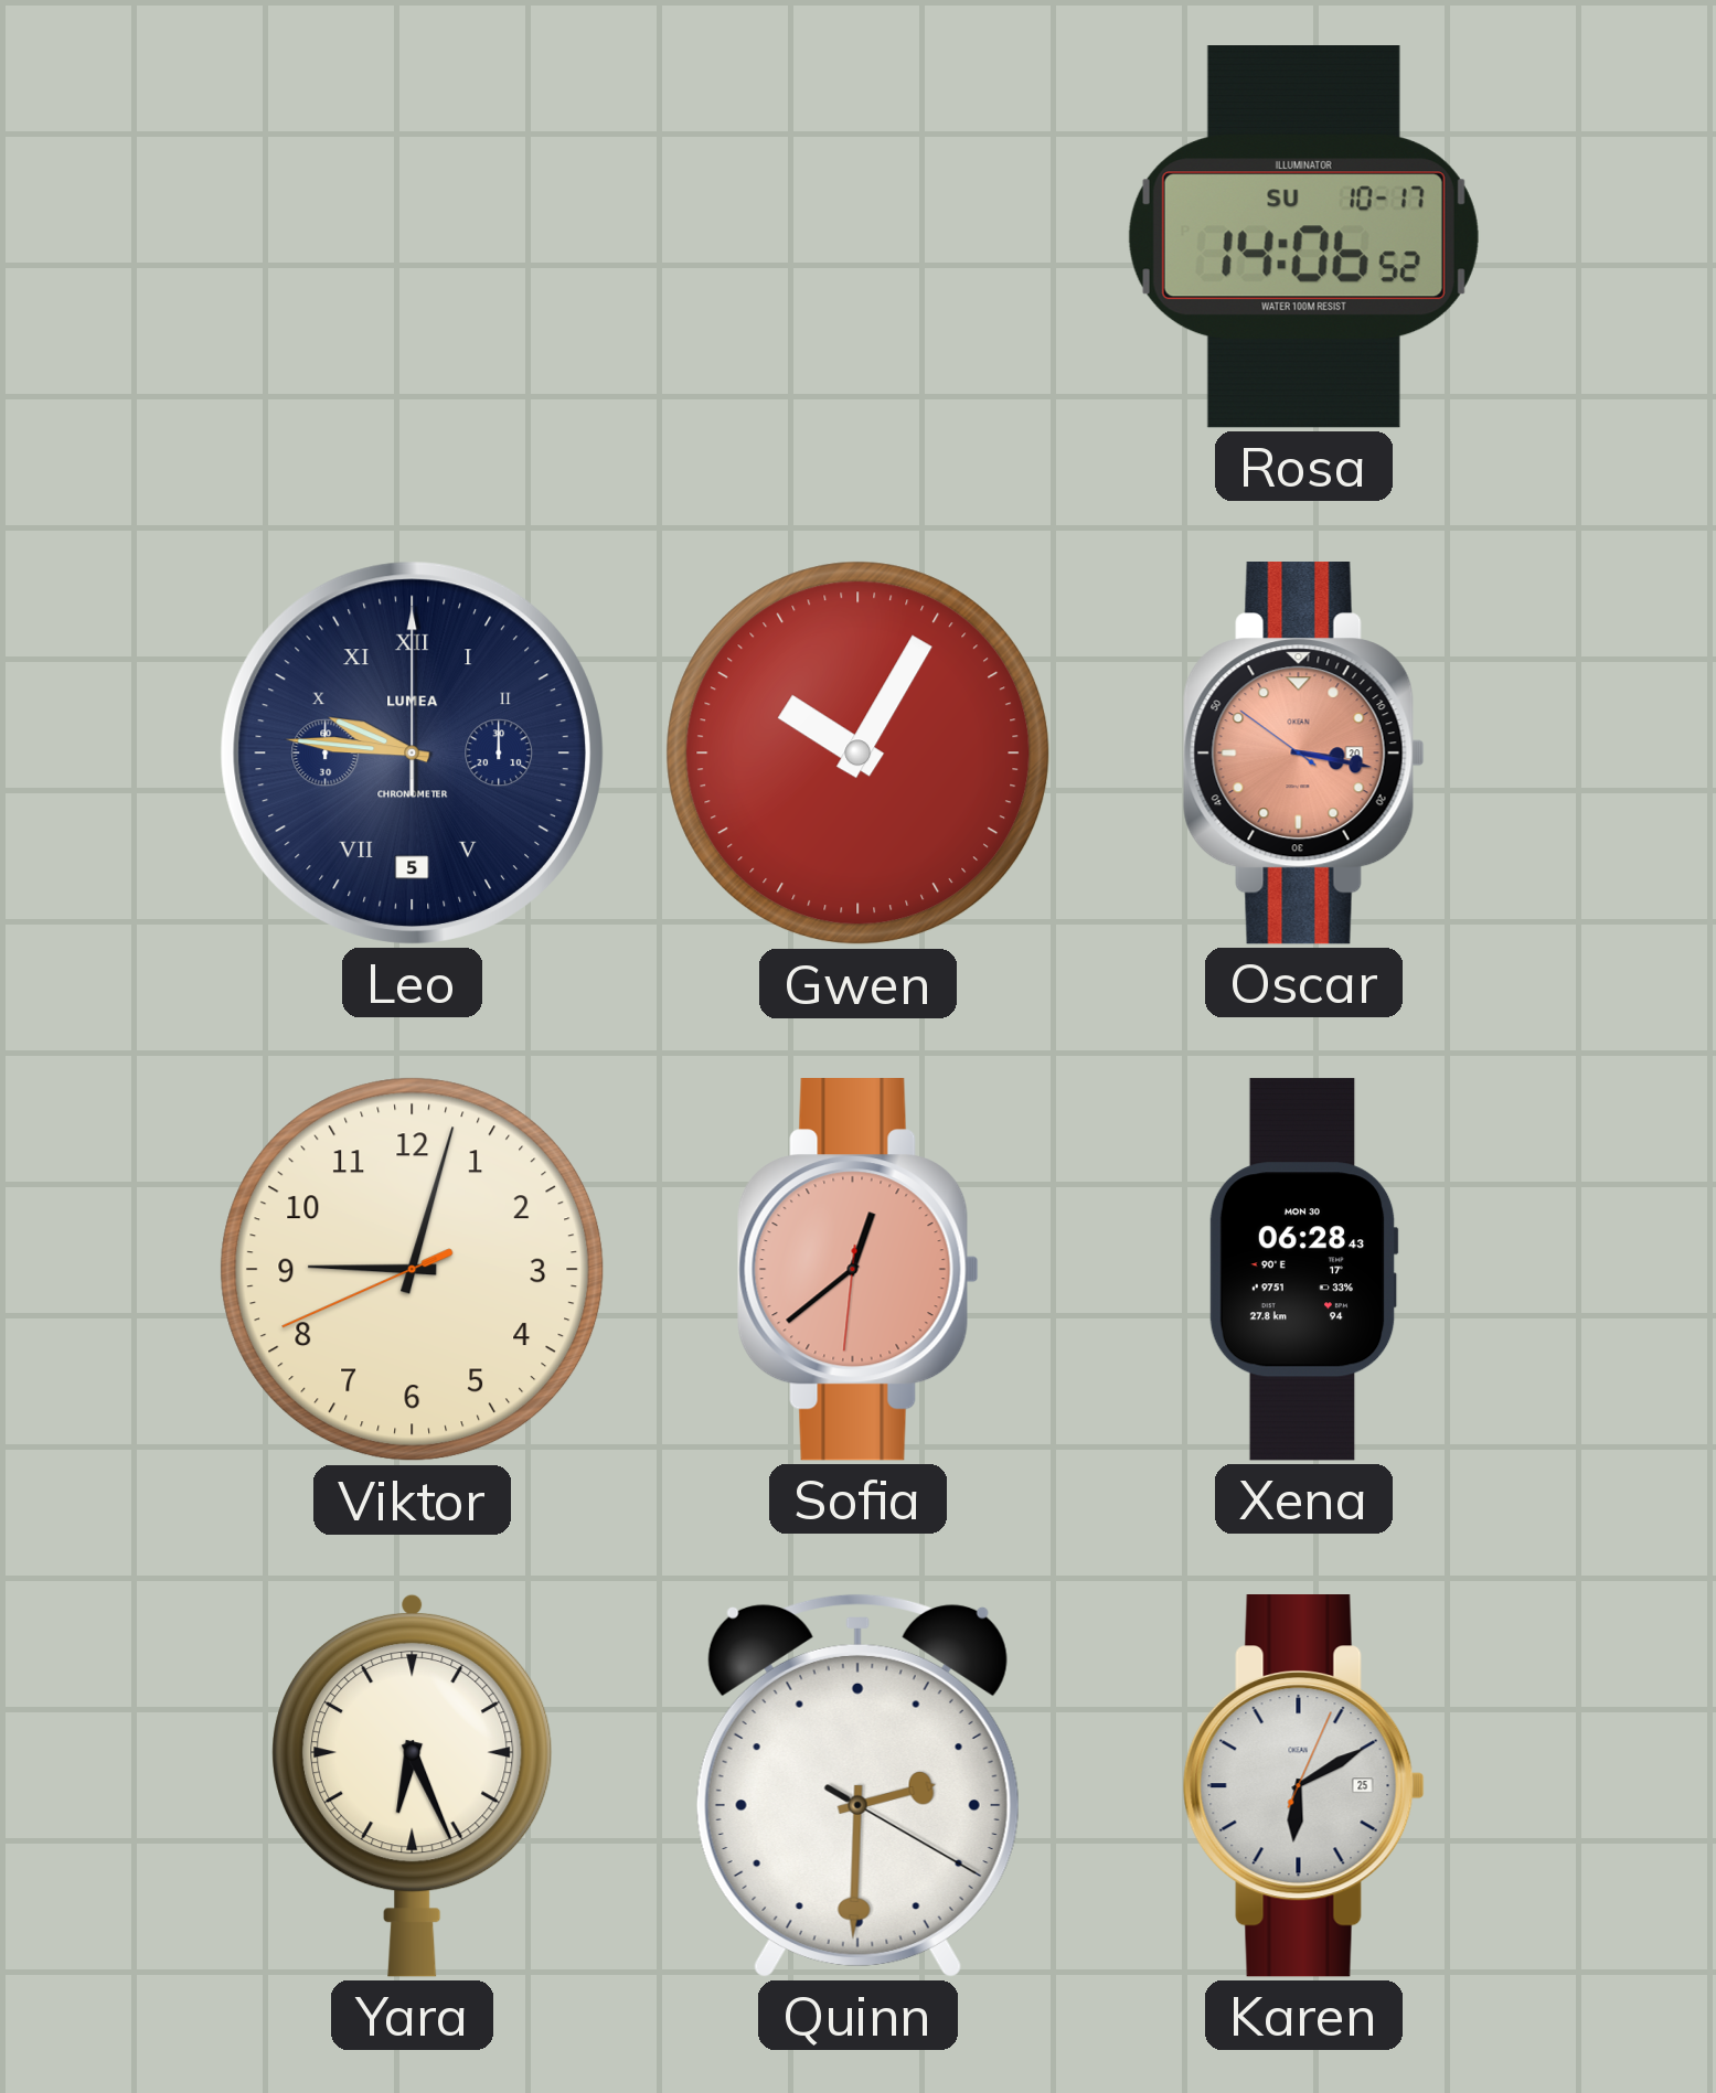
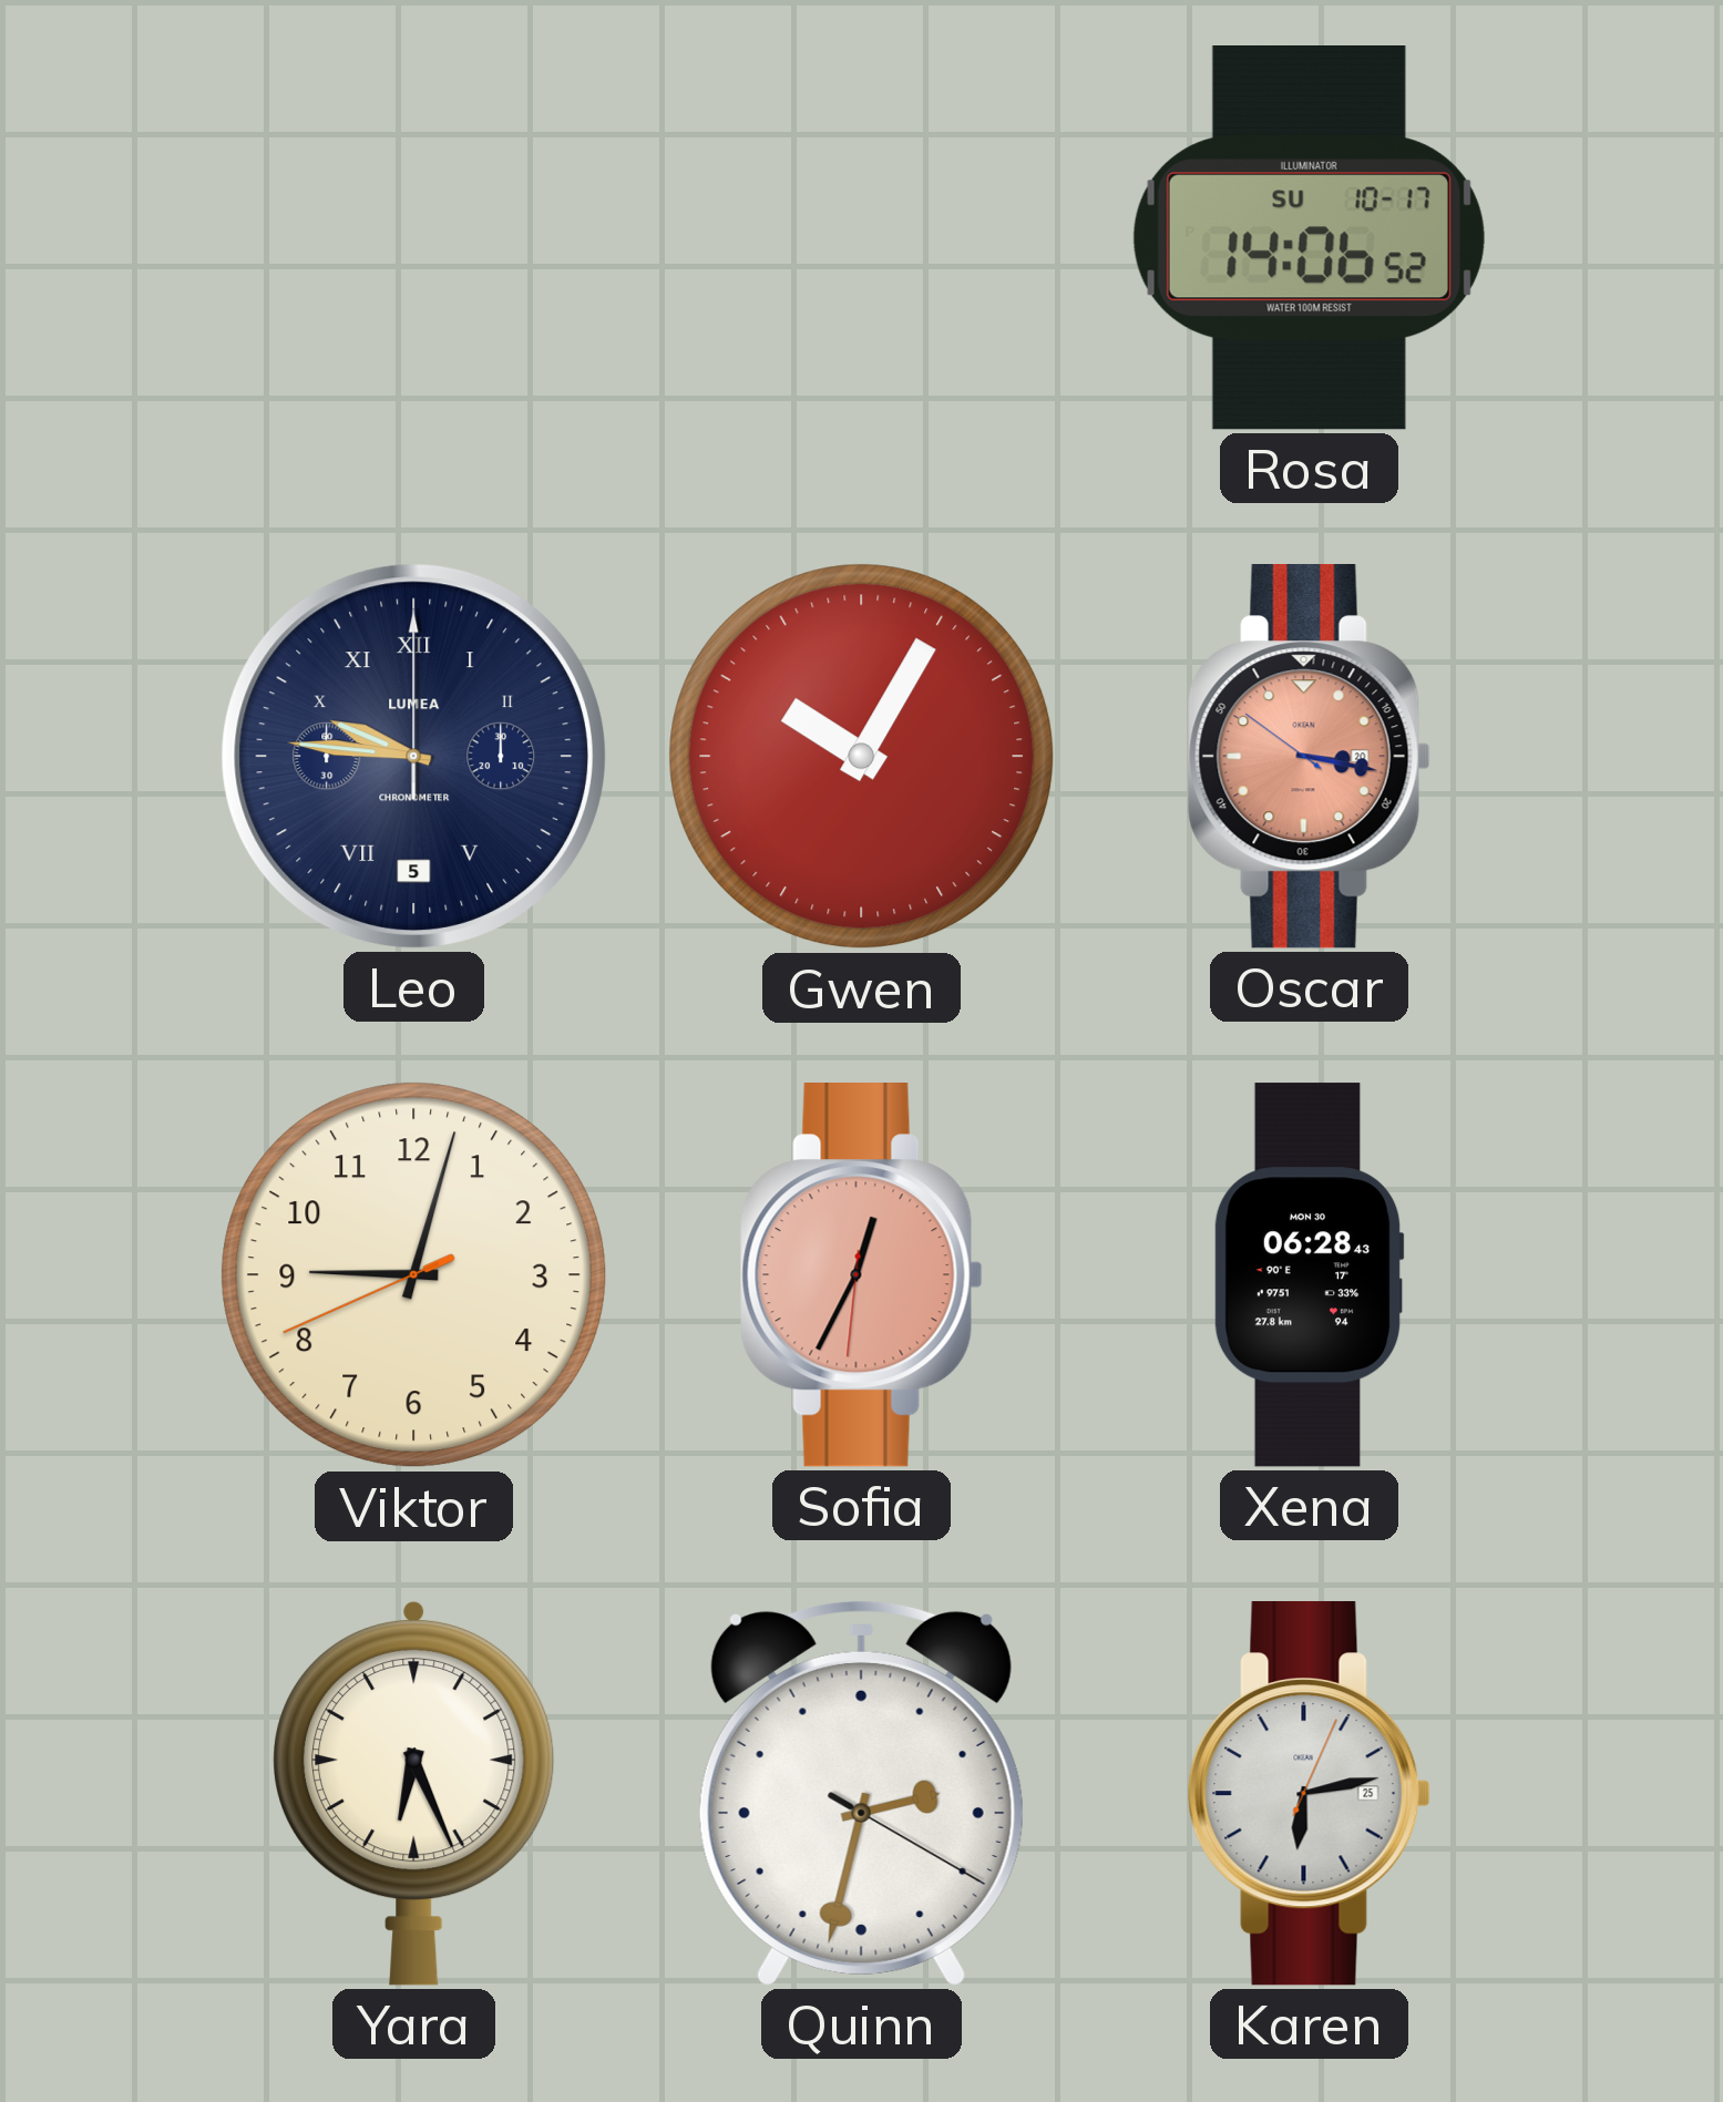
Sofia: 12:38 -> 12:34
Quinn: 2:30 -> 2:32
Karen: 6:10 -> 6:13
